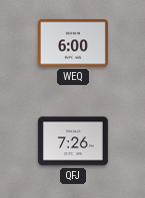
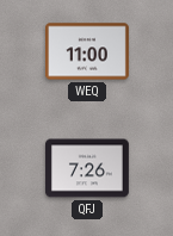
WEQ: 6:00 -> 11:00
